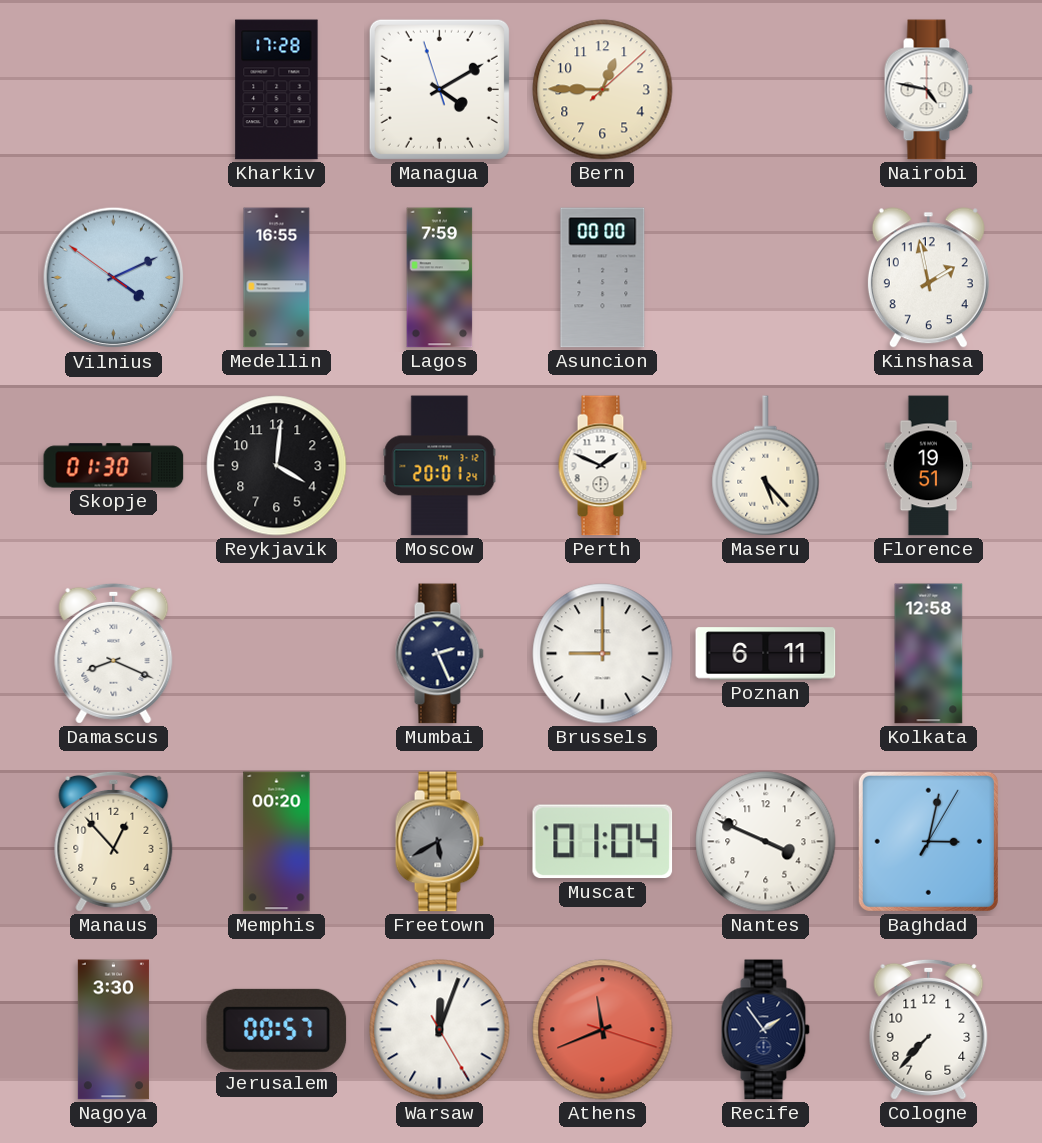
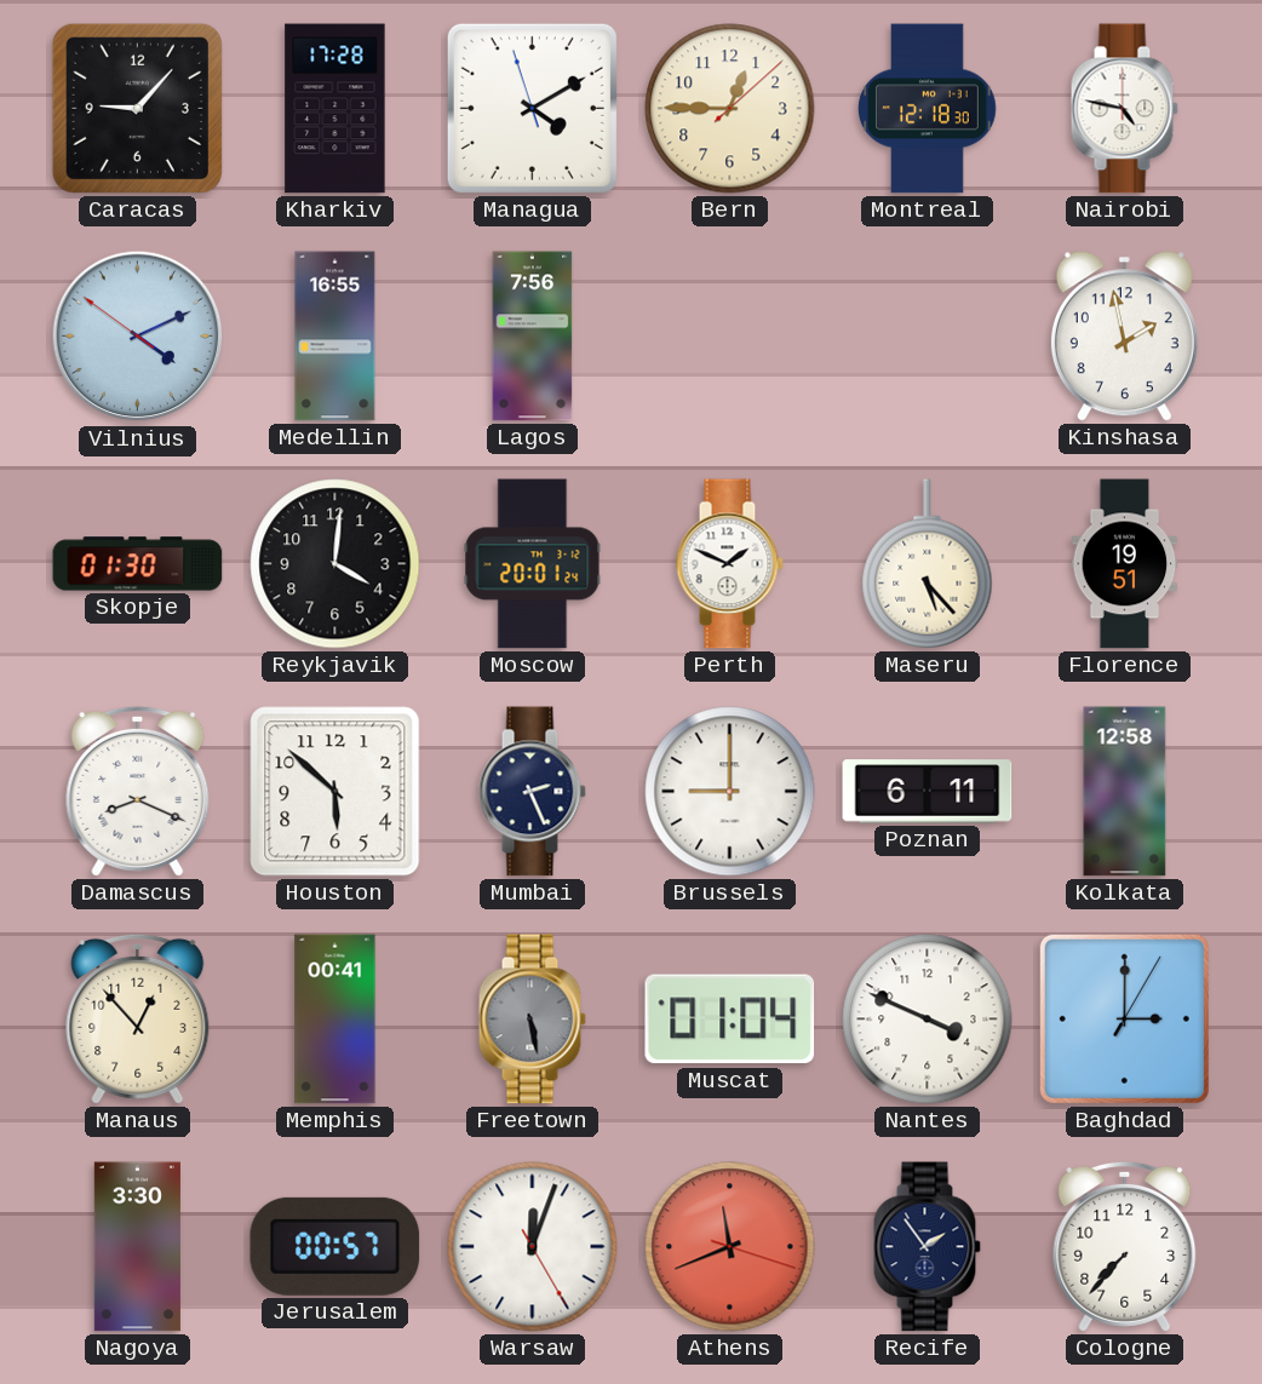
Caracas: none -> 9:07
Montreal: none -> 12:18
Lagos: 7:59 -> 7:56
Asuncion: 00:00 -> none
Houston: none -> 5:52
Memphis: 00:20 -> 00:41
Freetown: 5:40 -> 5:28
Baghdad: 3:02 -> 3:00
